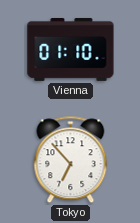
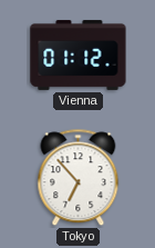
Vienna: 01:10 -> 01:12
